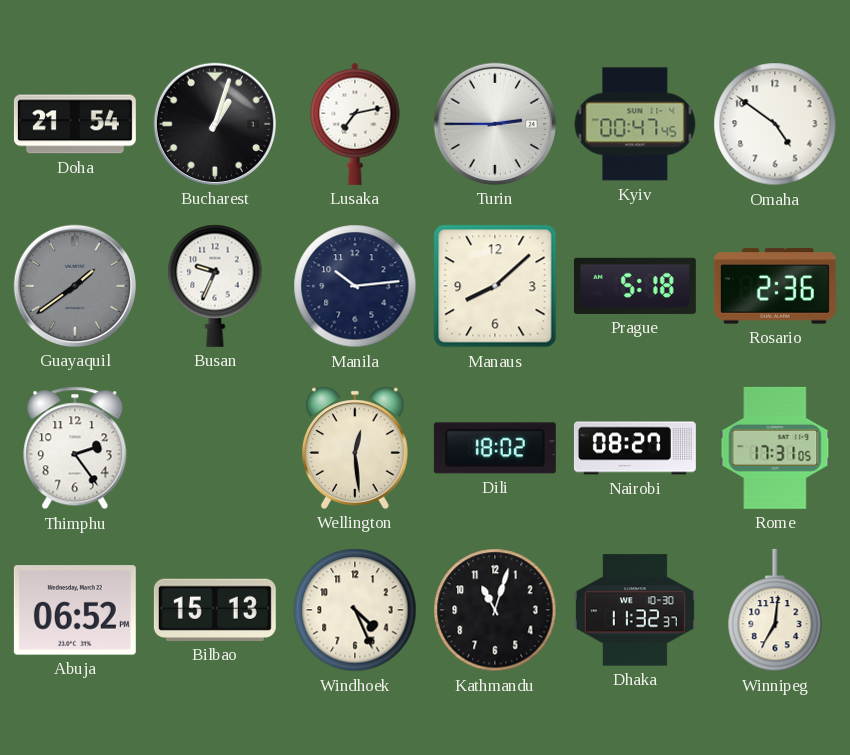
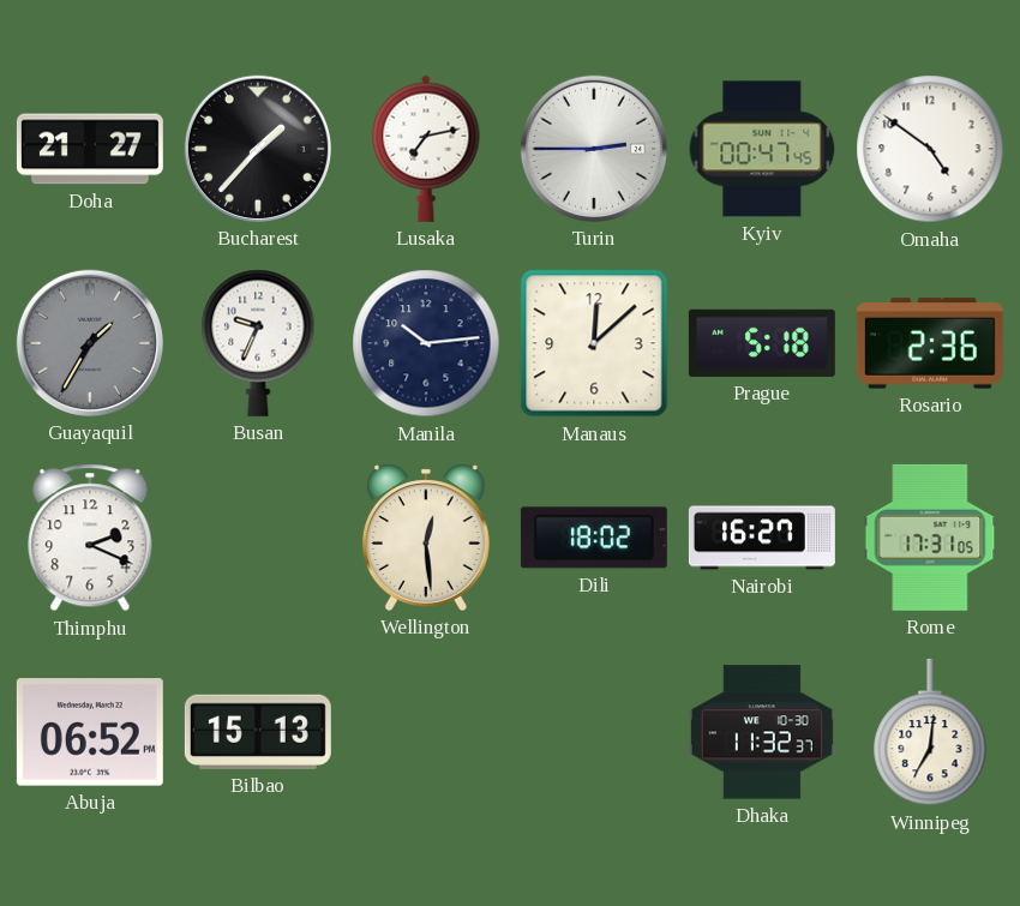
Doha: 21:54 -> 21:27
Bucharest: 1:03 -> 1:37
Guayaquil: 1:39 -> 1:35
Manaus: 8:08 -> 12:08
Thimphu: 2:24 -> 2:19
Nairobi: 08:27 -> 16:27
Windhoek: 4:26 -> none
Kathmandu: 11:03 -> none
